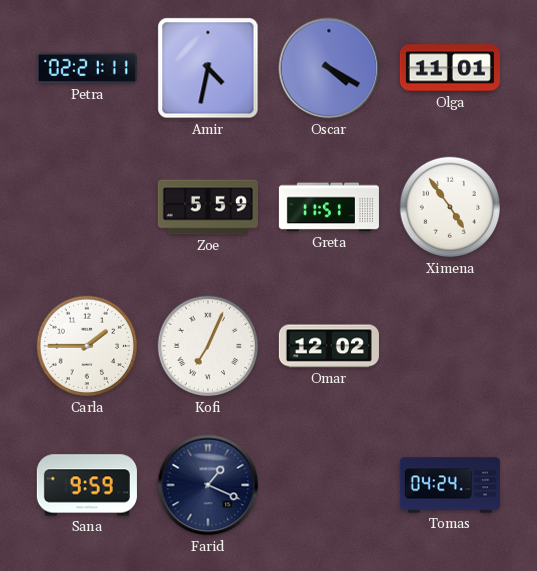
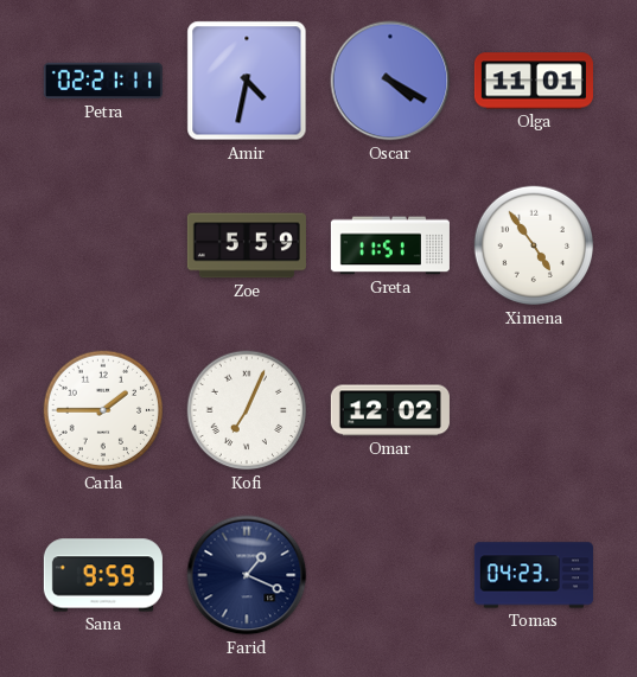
Tomas: 04:24 -> 04:23
